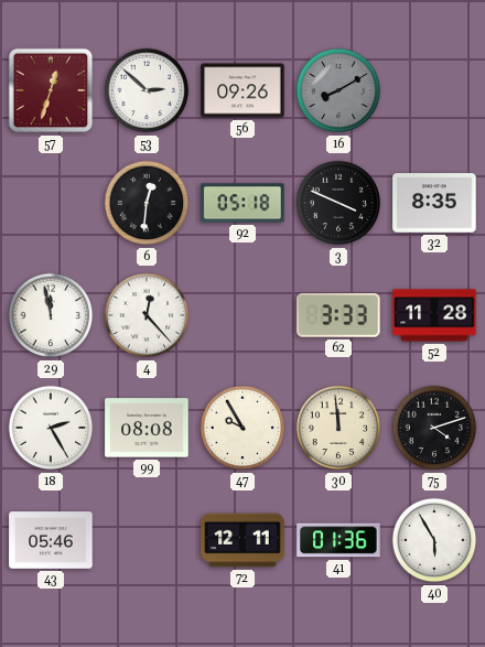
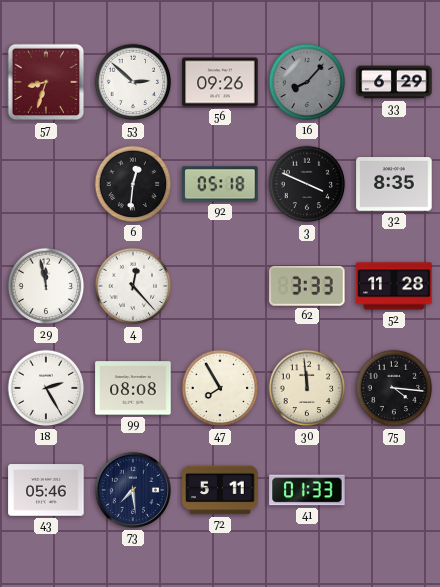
57: 12:33 -> 8:33
16: 8:10 -> 8:07
33: none -> 6:29
47: 9:55 -> 7:55
75: 4:12 -> 4:16
73: none -> 7:29
72: 12:11 -> 5:11
41: 01:36 -> 01:33
40: 5:55 -> none
